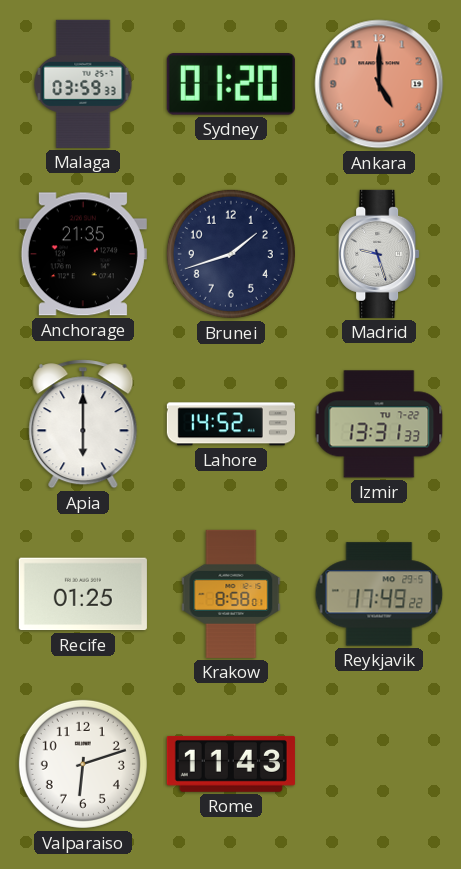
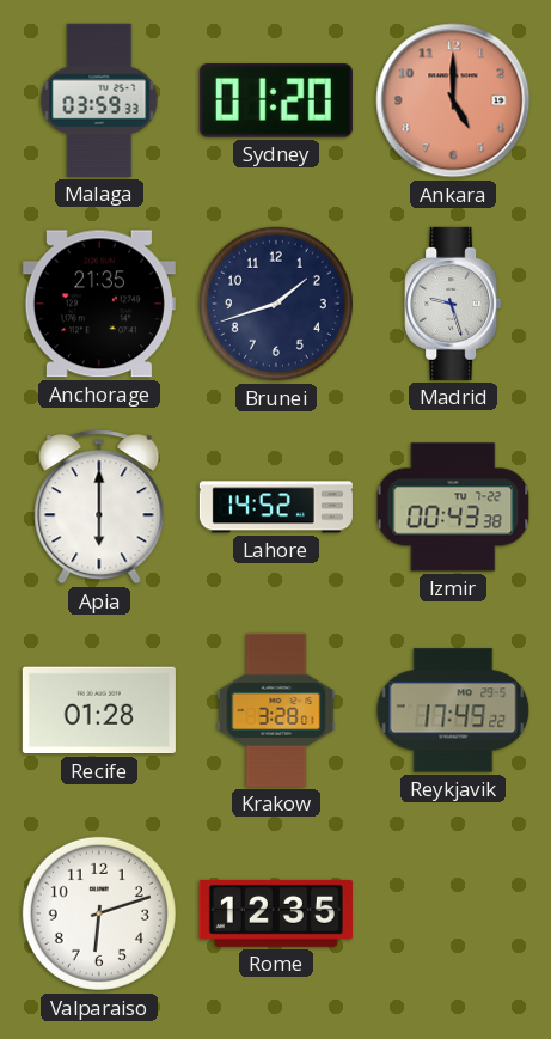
Izmir: 13:31 -> 00:43
Recife: 01:25 -> 01:28
Krakow: 8:58 -> 3:28
Rome: 11:43 -> 12:35
